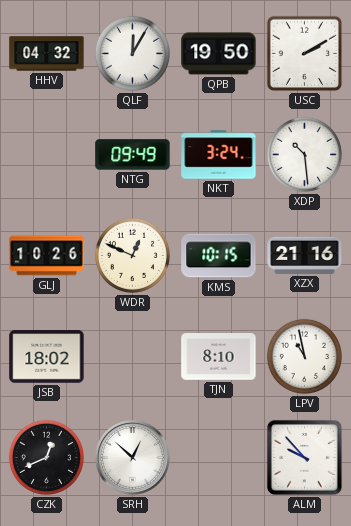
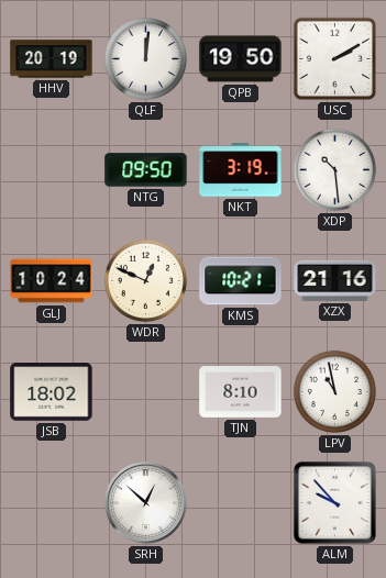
HHV: 04:32 -> 20:19
QLF: 12:05 -> 12:01
NTG: 09:49 -> 09:50
NKT: 3:24 -> 3:19
GLJ: 10:26 -> 10:24
KMS: 10:15 -> 10:21
CZK: 12:41 -> none
